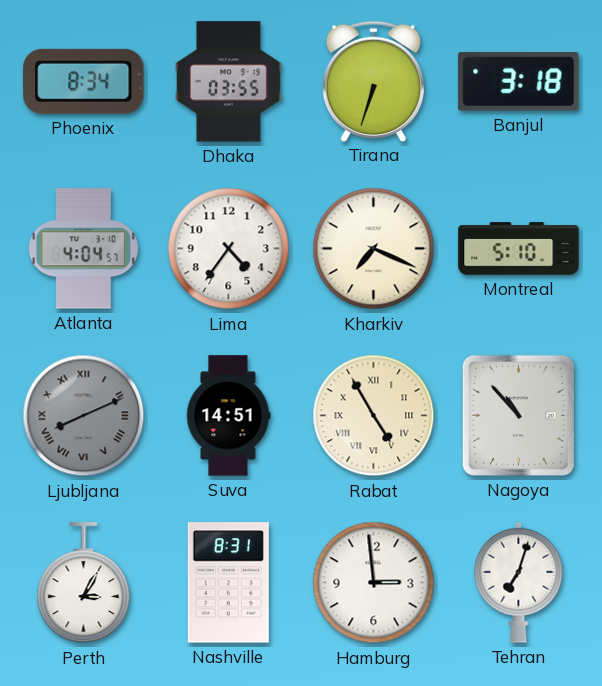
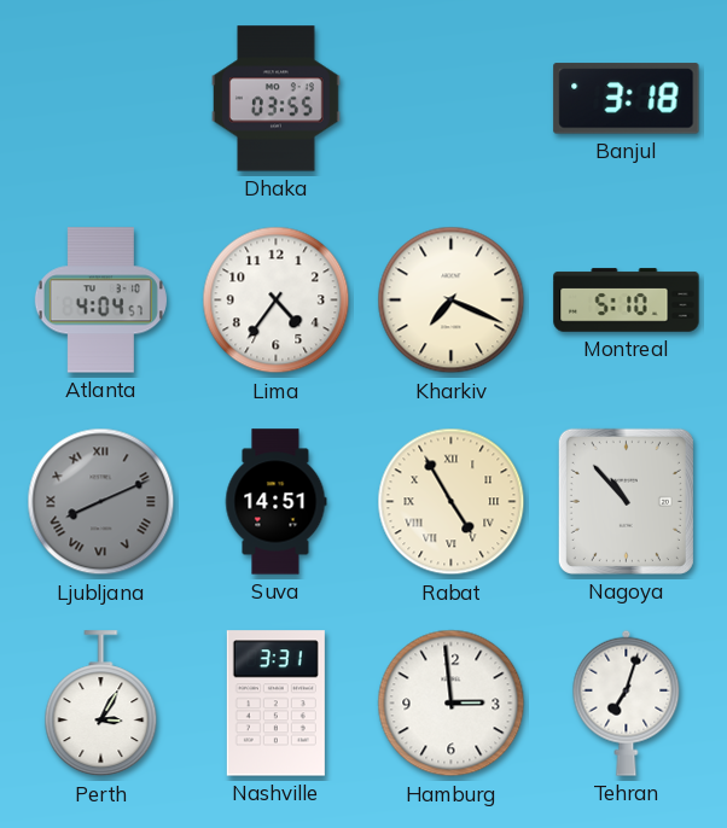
Phoenix: 8:34 -> none
Tirana: 6:33 -> none
Nashville: 8:31 -> 3:31
